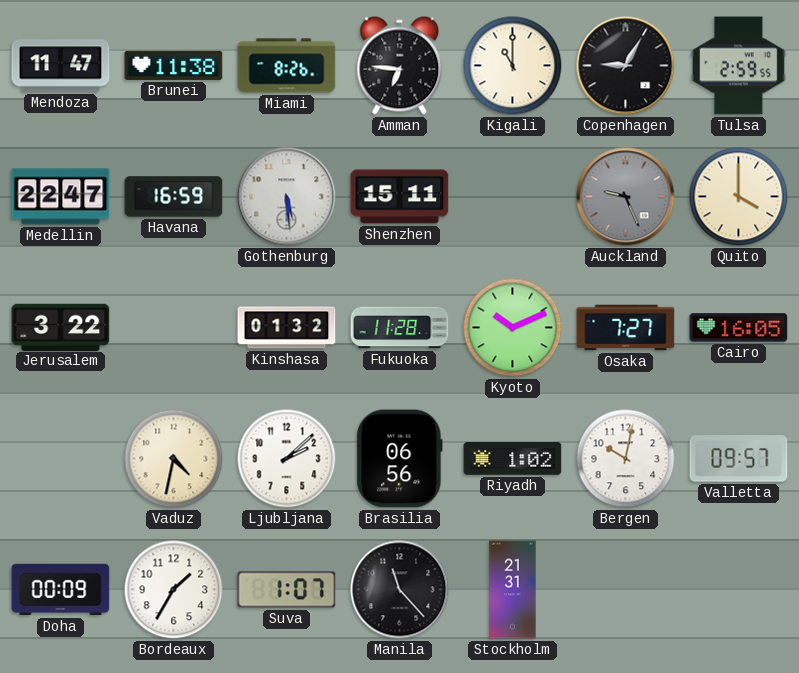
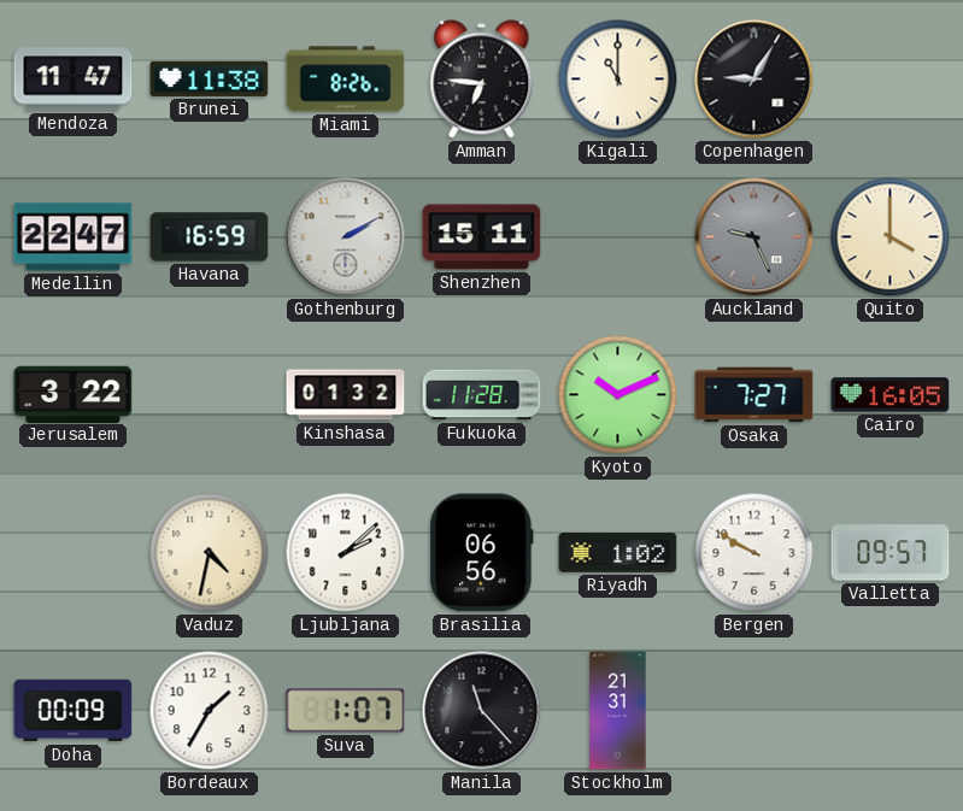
Tulsa: 2:59 -> none
Gothenburg: 5:29 -> 2:10
Bergen: 10:02 -> 9:50
